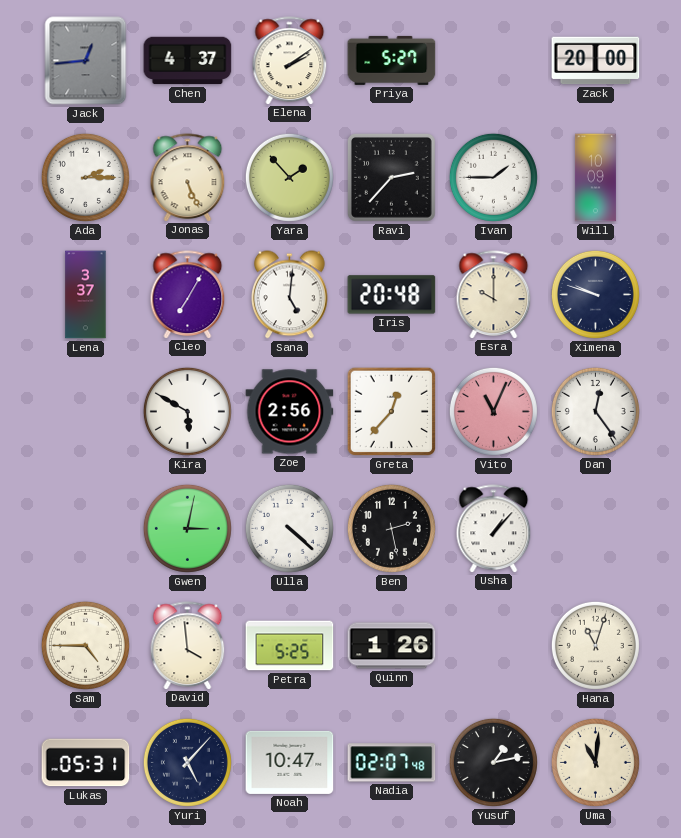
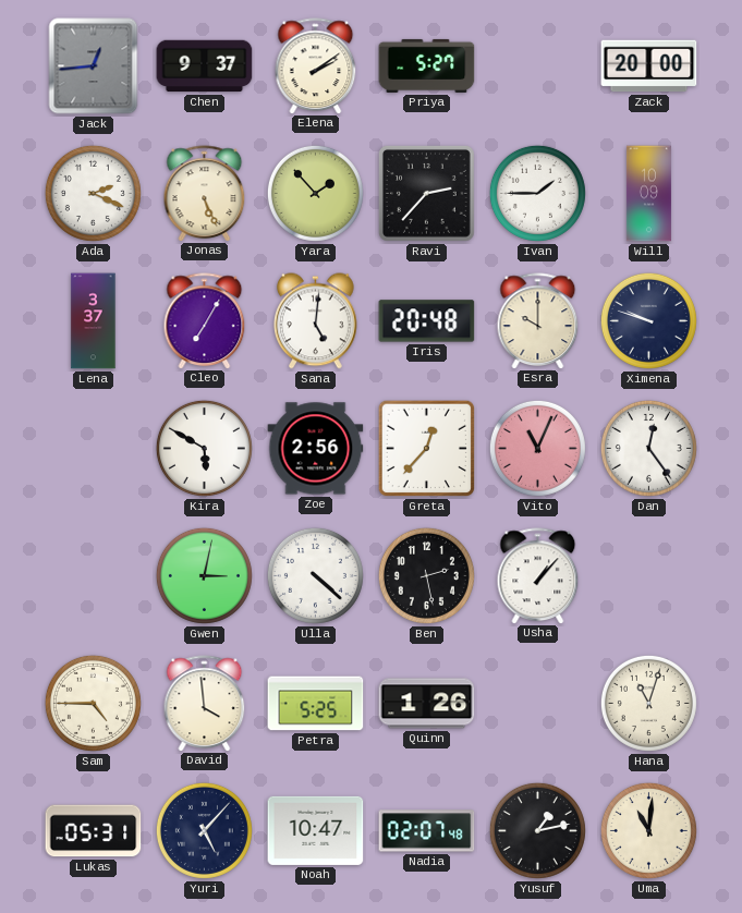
Chen: 4:37 -> 9:37
Ada: 2:15 -> 2:19
